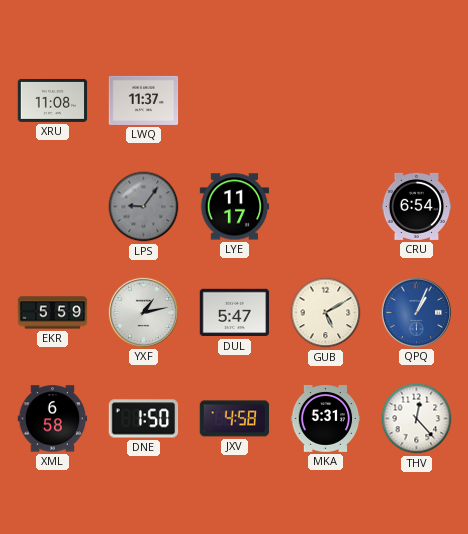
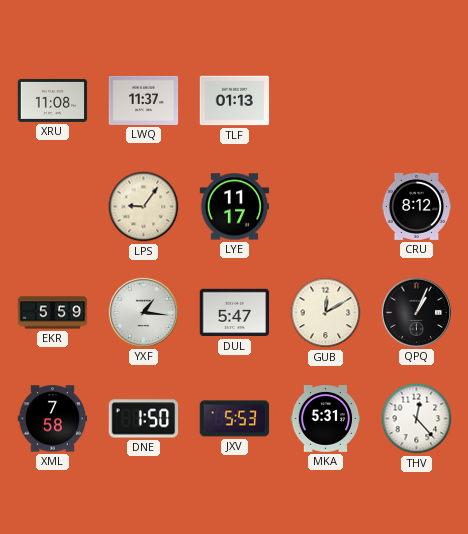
TLF: none -> 01:13
LPS dial: grey -> cream
CRU: 6:54 -> 8:12
YXF: 1:13 -> 1:16
GUB: 5:10 -> 12:10
QPQ dial: blue -> black
XML: 6:58 -> 7:58
JXV: 4:58 -> 5:53
